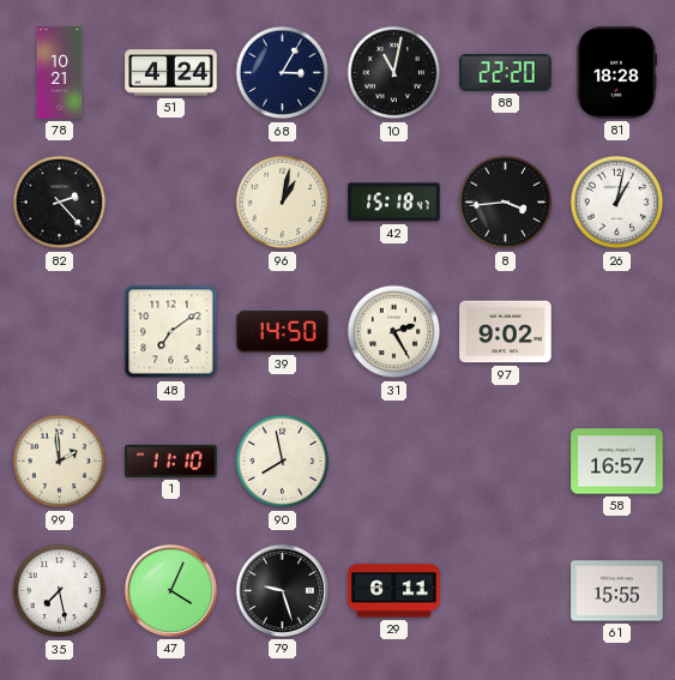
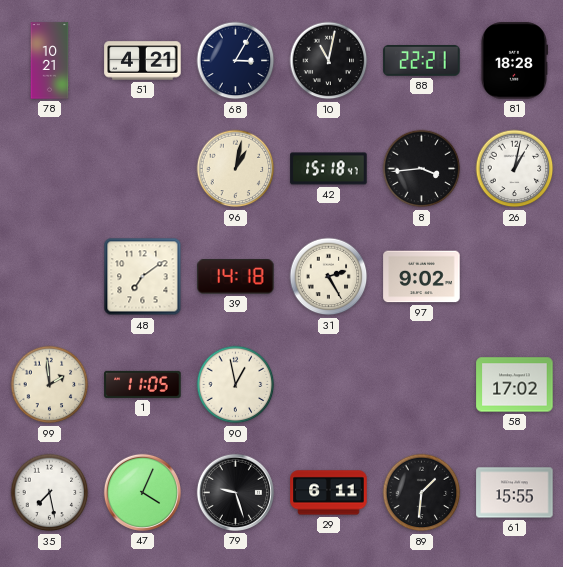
51: 4:24 -> 4:21
88: 22:20 -> 22:21
82: 2:23 -> none
39: 14:50 -> 14:18
1: 11:10 -> 11:05
90: 7:58 -> 12:58
58: 16:57 -> 17:02
89: none -> 1:31
